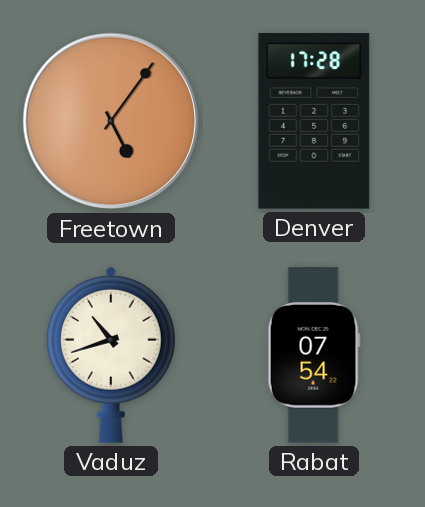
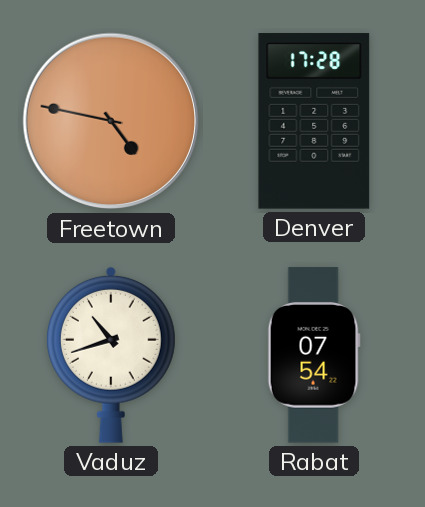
Freetown: 5:06 -> 4:47
